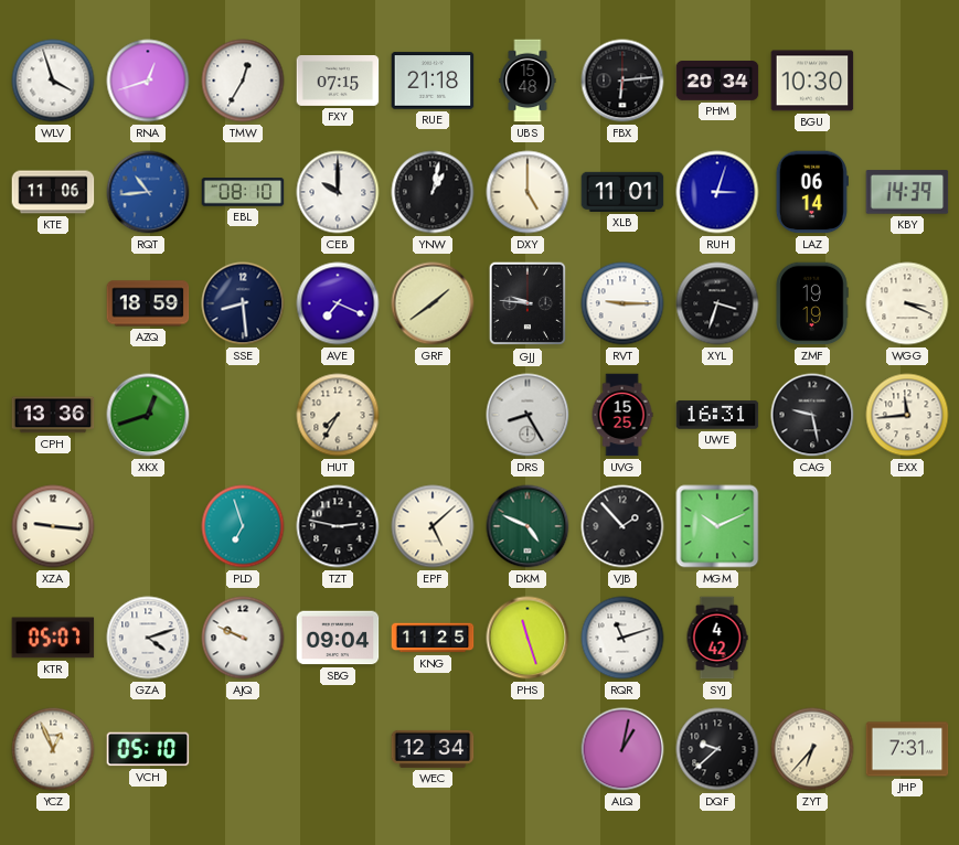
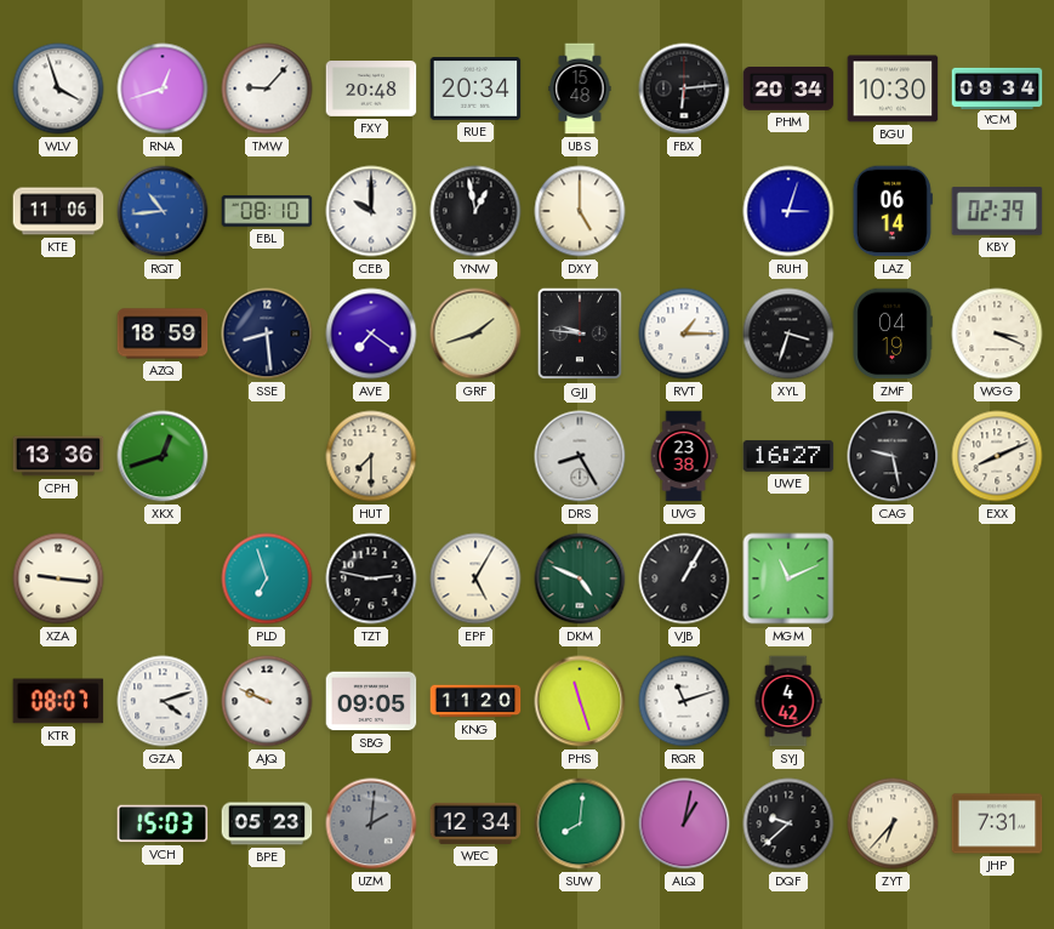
TMW: 12:35 -> 9:07
FXY: 07:15 -> 20:48
RUE: 21:18 -> 20:34
YCM: none -> 09:34
YNW: 1:02 -> 12:58
XLB: 11:01 -> none
KBY: 14:39 -> 02:39
AVE: 7:19 -> 7:21
GRF: 1:39 -> 1:42
RVT: 9:15 -> 1:15
ZMF: 19:19 -> 04:19
HUT: 7:35 -> 7:30
UVG: 15:25 -> 23:38
UWE: 16:31 -> 16:27
EXX: 11:44 -> 8:11
EPF: 5:08 -> 5:05
VJB: 1:53 -> 1:05
MGM: 10:11 -> 11:11
KTR: 05:07 -> 08:07
SBG: 09:04 -> 09:05
KNG: 11:25 -> 11:20
YCZ: 12:56 -> none
VCH: 05:10 -> 15:03
BPE: none -> 05:23
UZM: none -> 2:01
SUW: none -> 8:01
